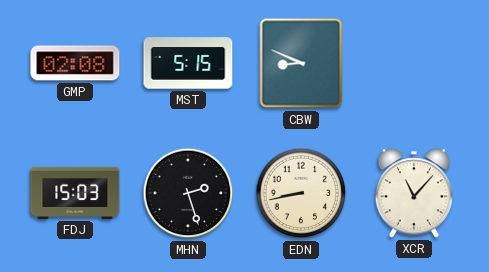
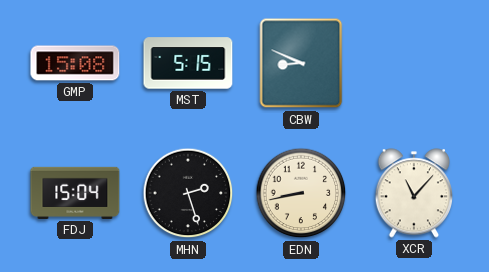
GMP: 02:08 -> 15:08
FDJ: 15:03 -> 15:04
